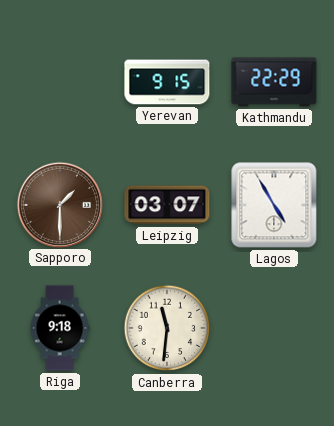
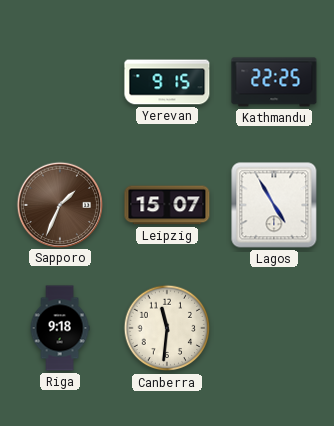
Kathmandu: 22:29 -> 22:25
Sapporo: 1:30 -> 1:34
Leipzig: 03:07 -> 15:07
